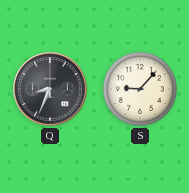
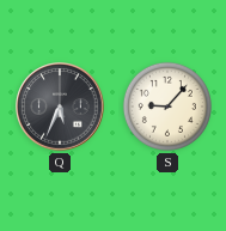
Q: 8:34 -> 5:34
